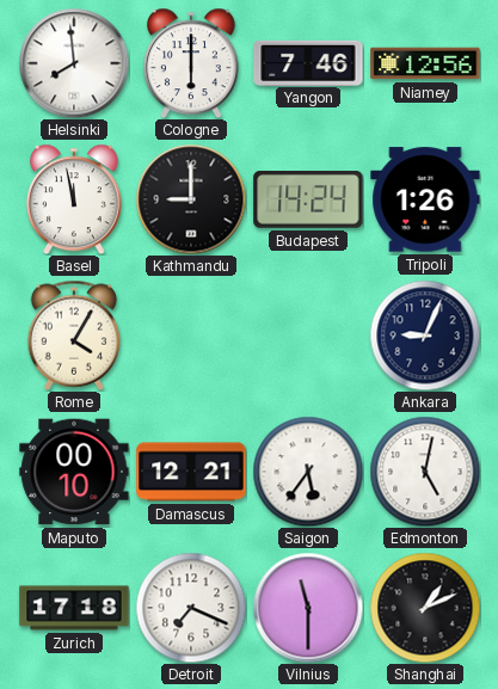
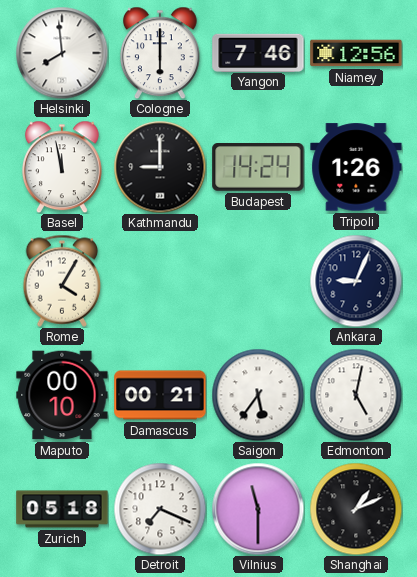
Damascus: 12:21 -> 00:21
Zurich: 17:18 -> 05:18
